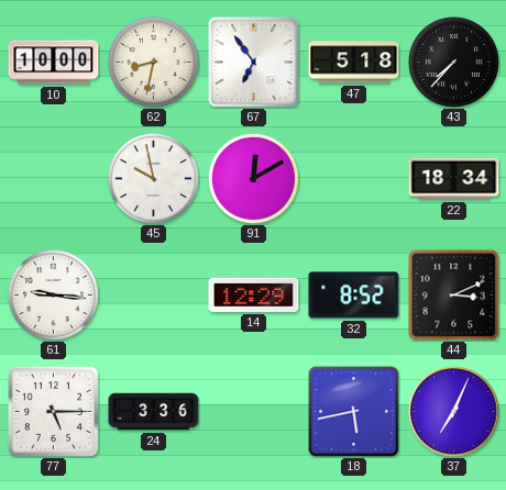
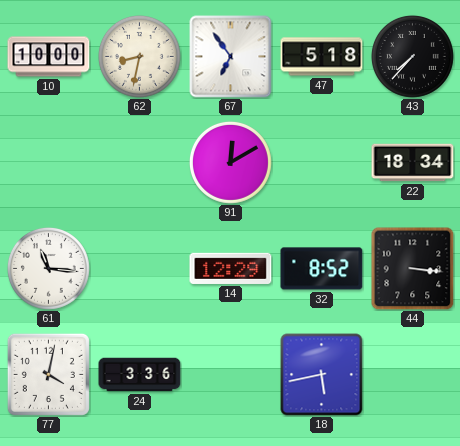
45: 9:58 -> none
61: 9:16 -> 11:16
44: 3:11 -> 3:16
77: 5:15 -> 4:02
37: 7:04 -> none
